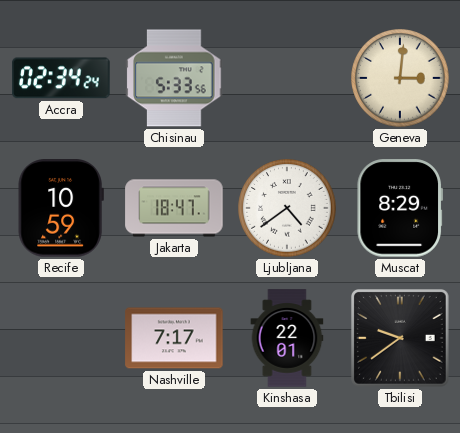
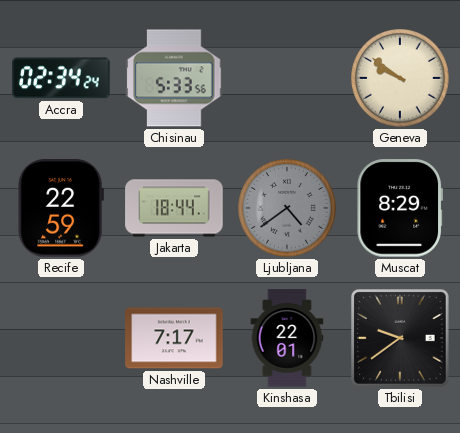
Geneva: 3:01 -> 9:51
Recife: 10:59 -> 22:59
Jakarta: 18:47 -> 18:44
Ljubljana dial: white -> grey
